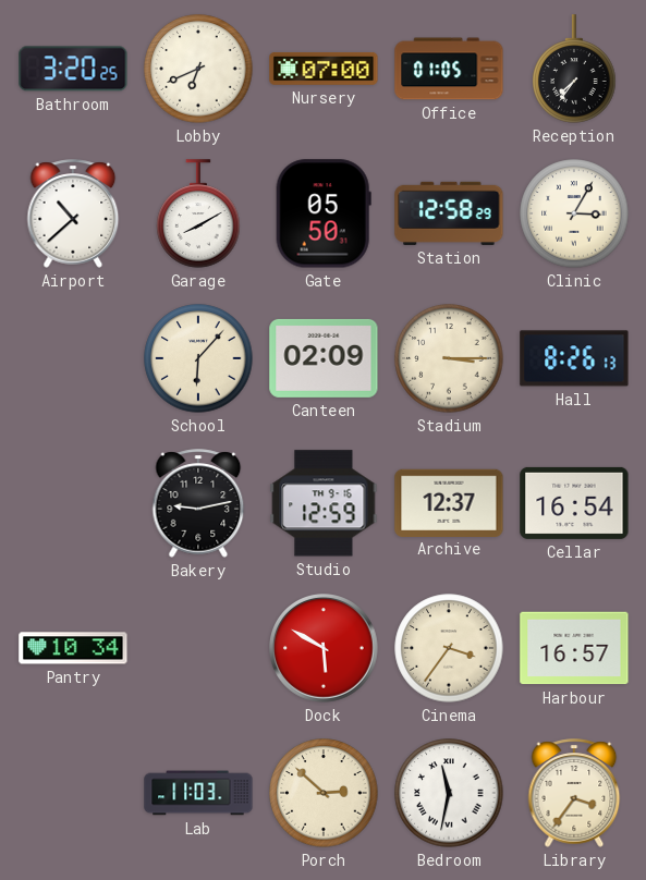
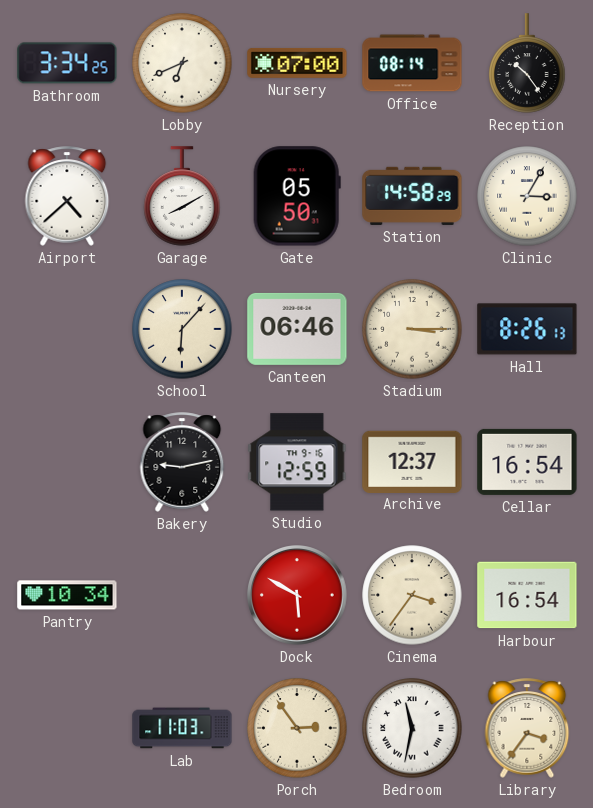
Bathroom: 3:20 -> 3:34
Office: 01:05 -> 08:14
Reception: 7:36 -> 10:24
Airport: 10:38 -> 4:38
Station: 12:58 -> 14:58
Canteen: 02:09 -> 06:46
Harbour: 16:57 -> 16:54
Porch: 2:52 -> 2:54
